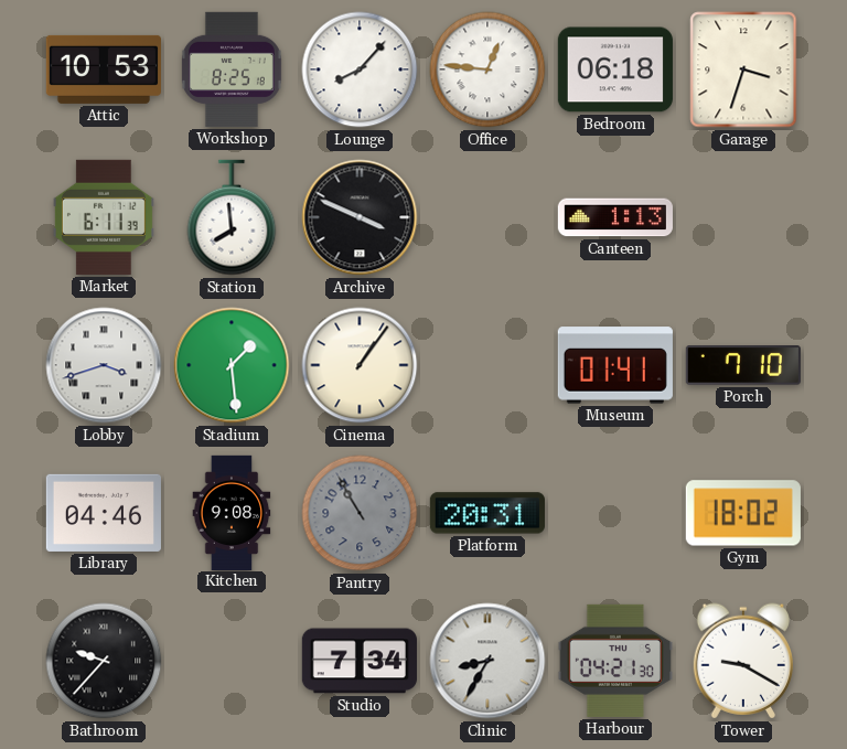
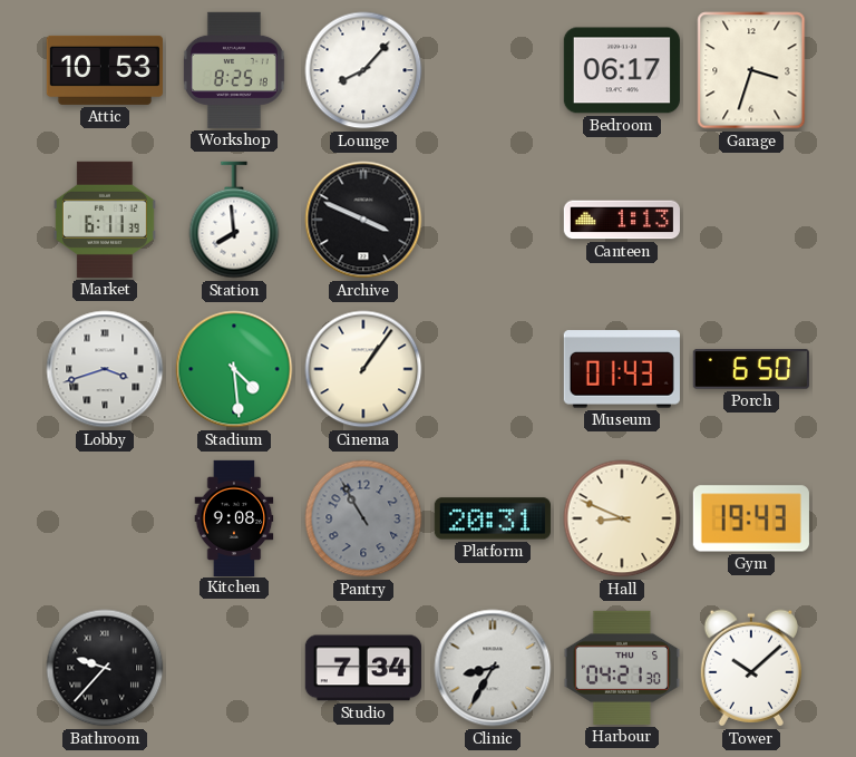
Office: 12:46 -> none
Bedroom: 06:18 -> 06:17
Stadium: 1:29 -> 4:29
Museum: 01:41 -> 01:43
Porch: 7:10 -> 6:50
Library: 04:46 -> none
Hall: none -> 8:49
Gym: 18:02 -> 19:43
Tower: 9:20 -> 10:08
